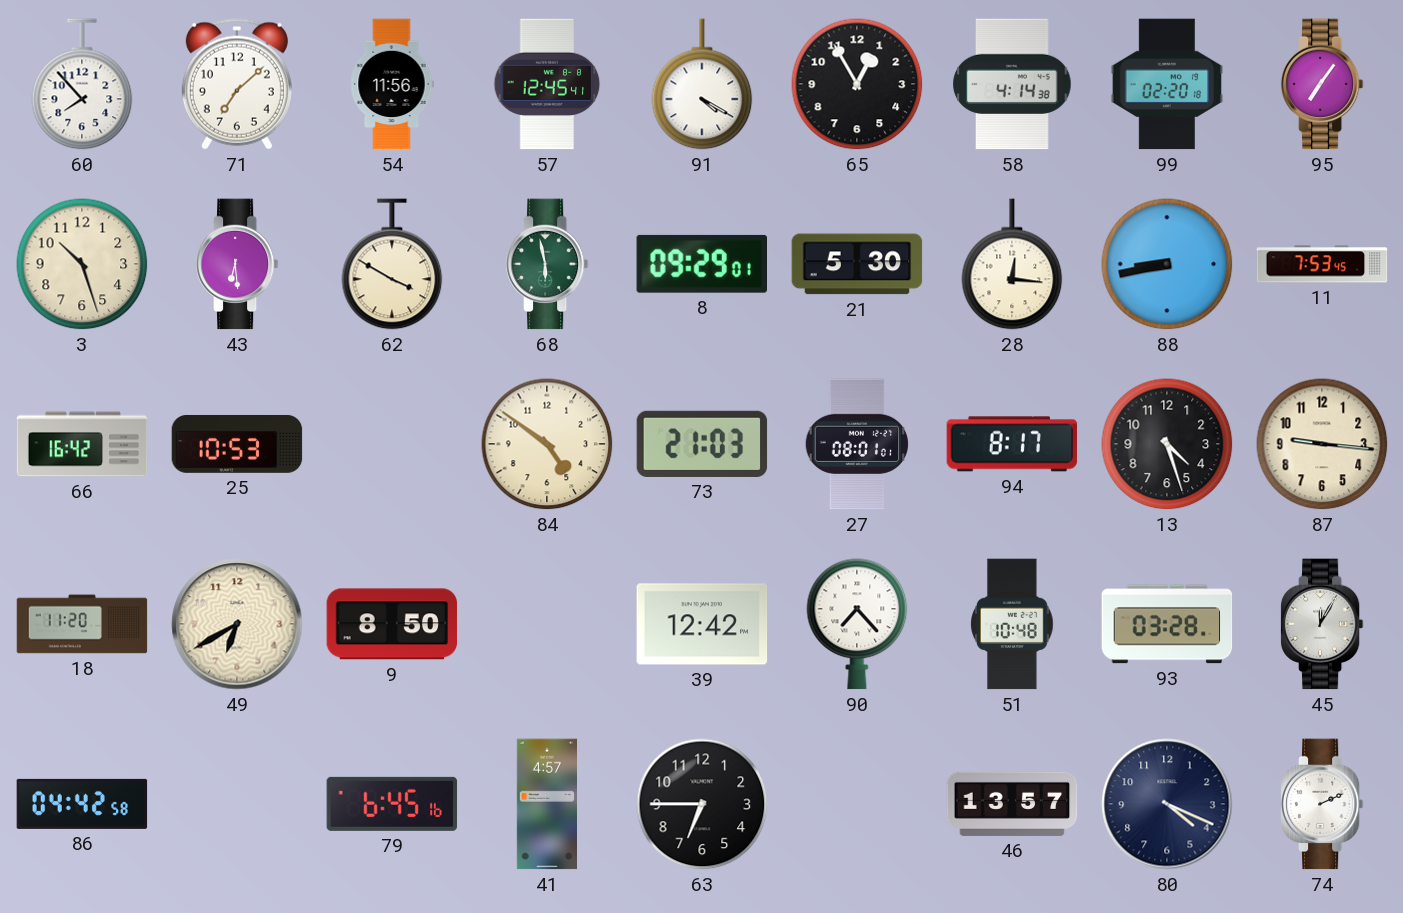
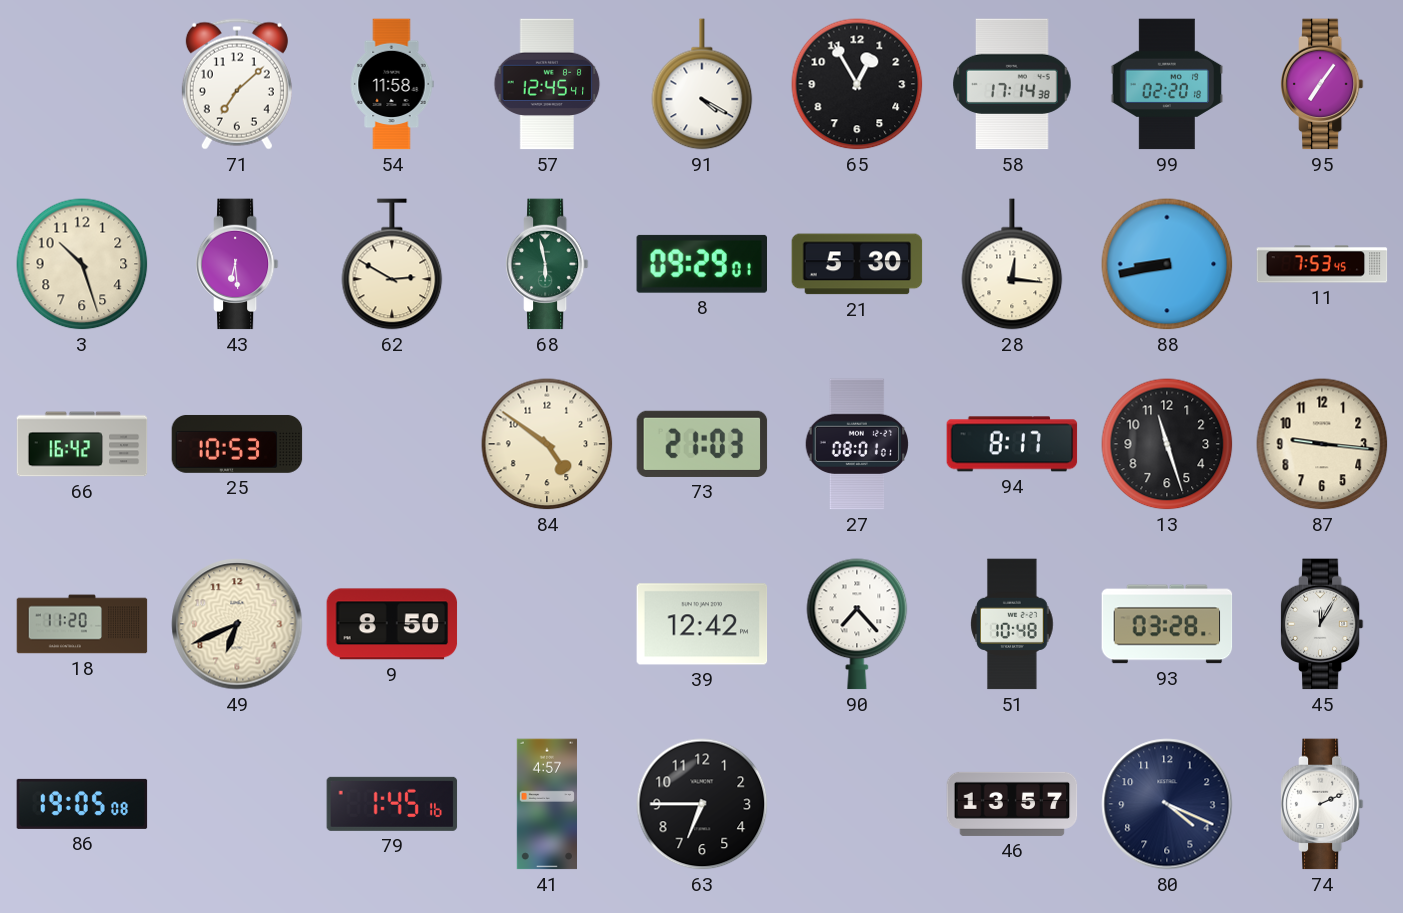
60: 7:53 -> none
54: 11:56 -> 11:58
58: 4:14 -> 17:14
62: 3:50 -> 2:50
13: 4:27 -> 11:27
49: 6:40 -> 6:41
86: 04:42 -> 19:05
79: 6:45 -> 1:45
